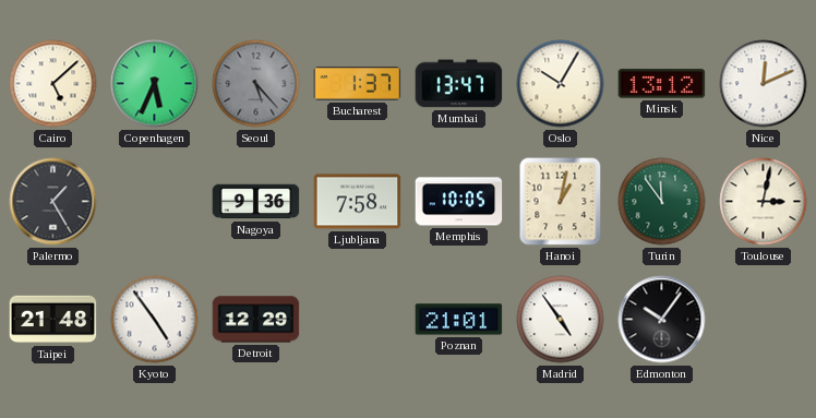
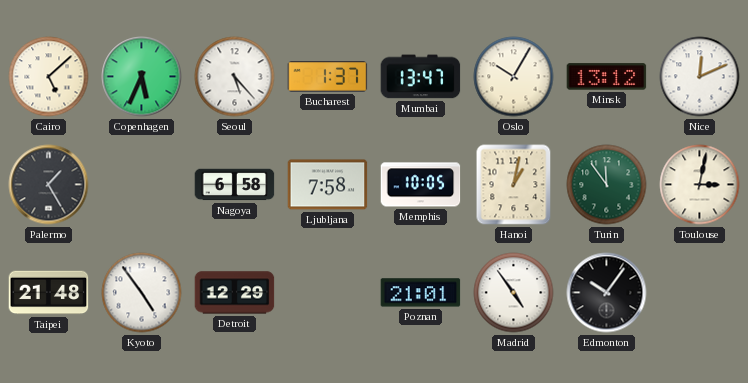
Seoul dial: grey -> white
Nagoya: 9:36 -> 6:58
